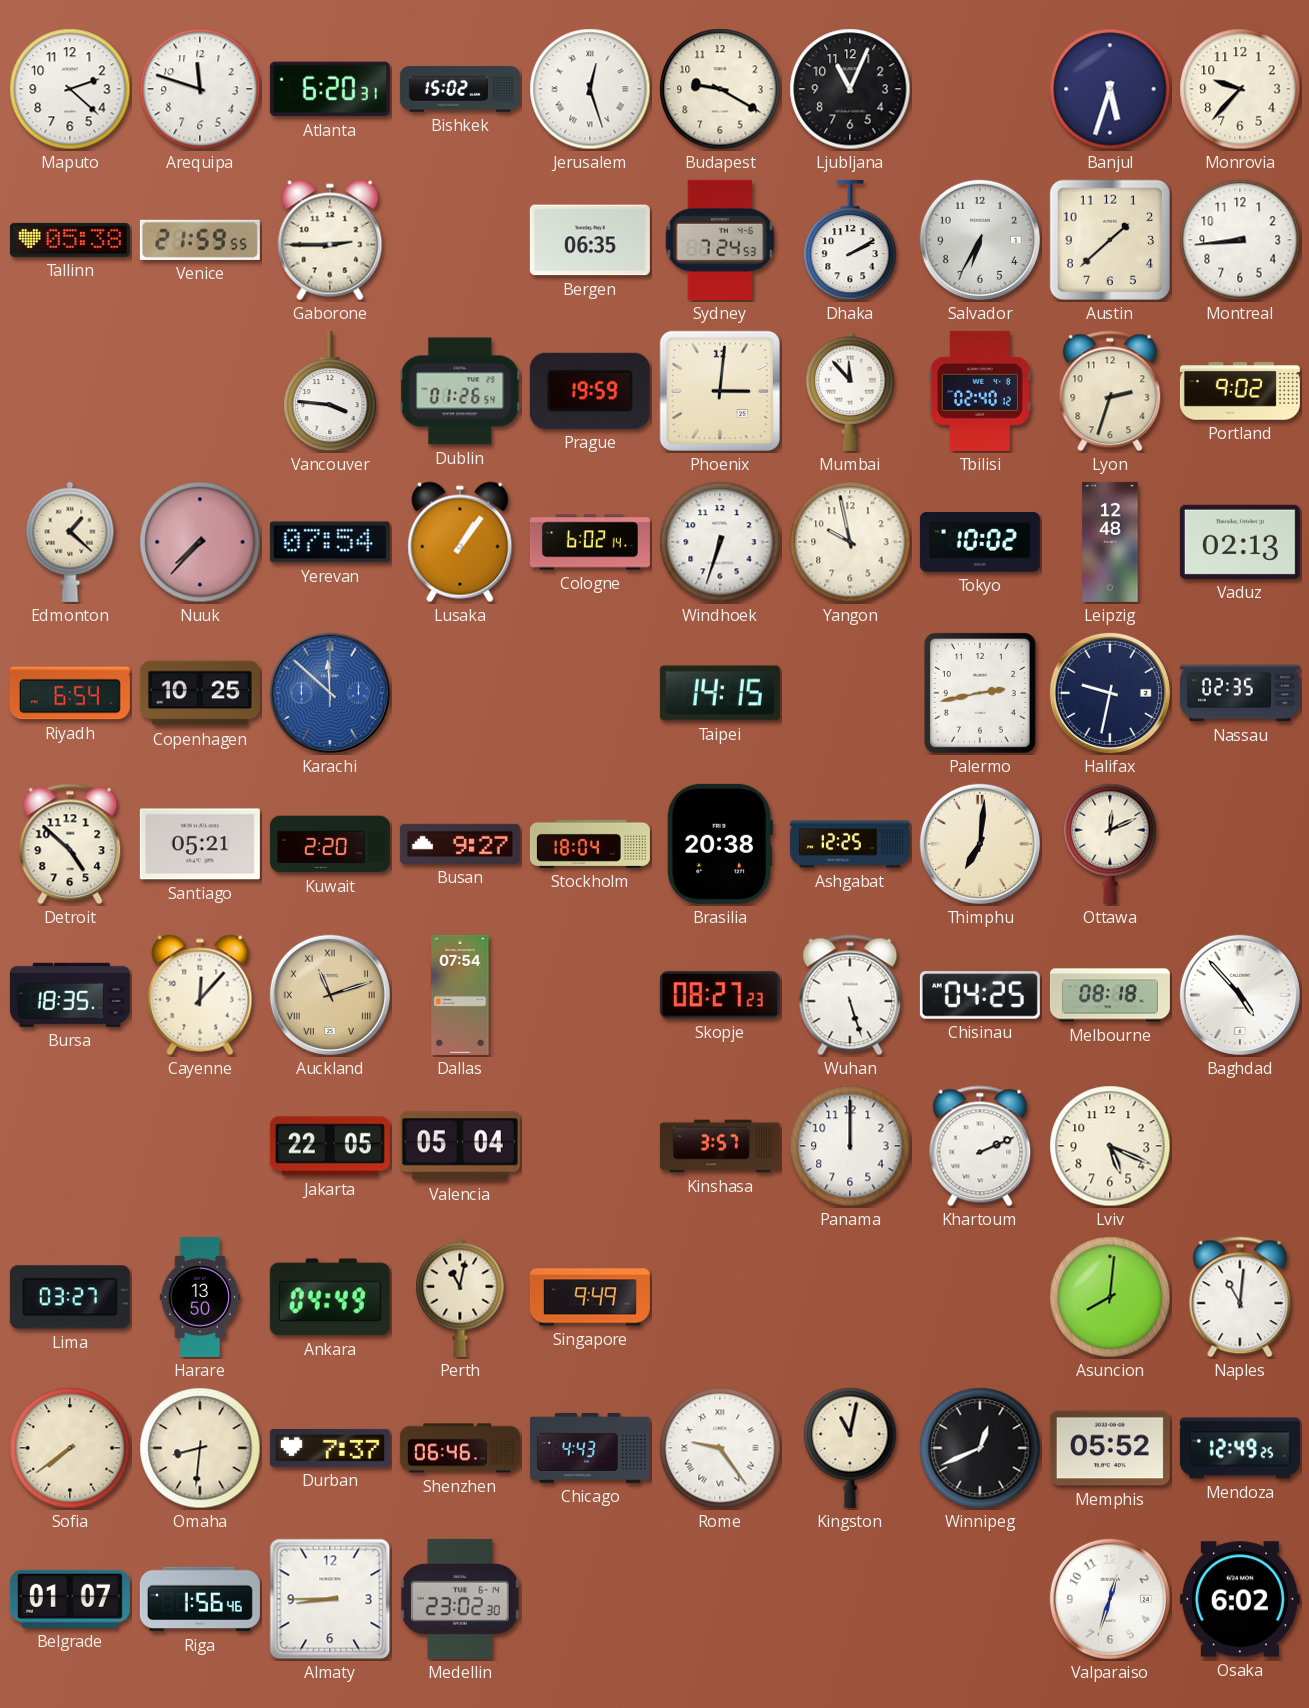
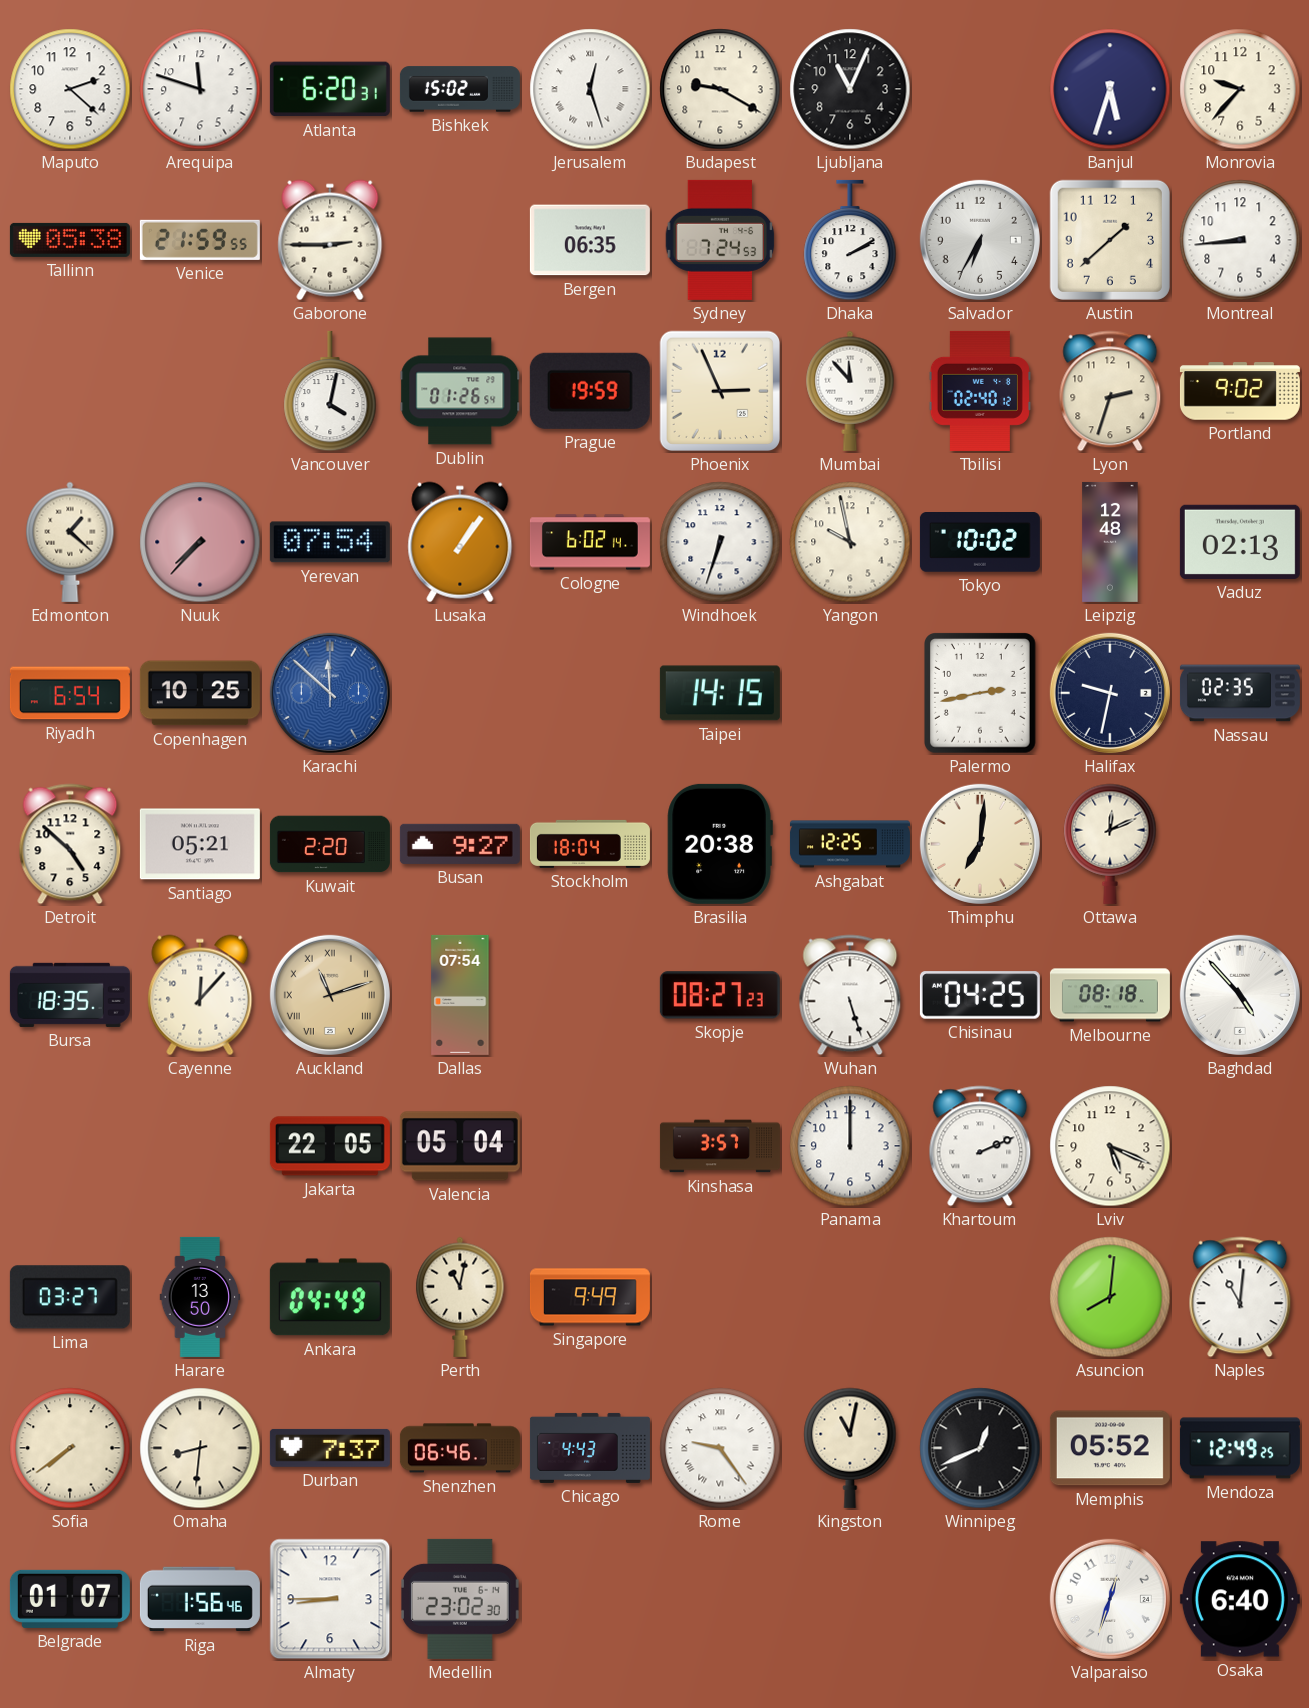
Vancouver: 3:46 -> 4:02
Phoenix: 3:01 -> 2:56
Osaka: 6:02 -> 6:40
